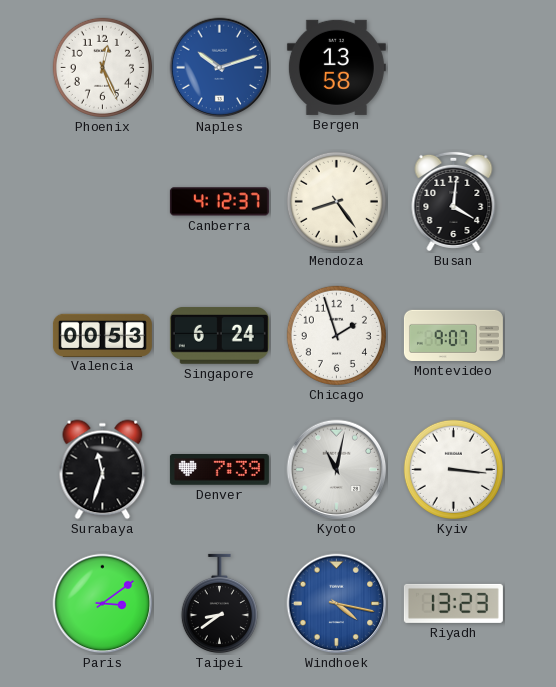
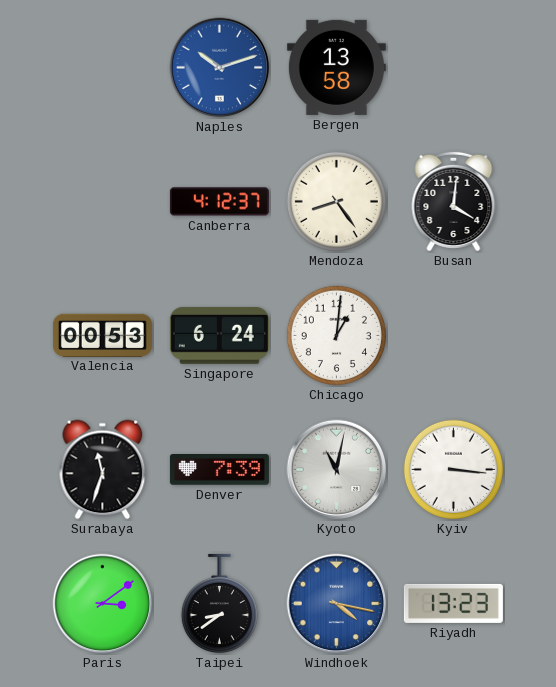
Phoenix: 12:26 -> none
Chicago: 1:57 -> 1:01
Montevideo: 9:07 -> none
